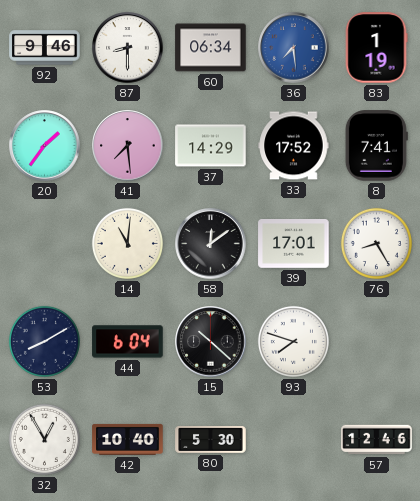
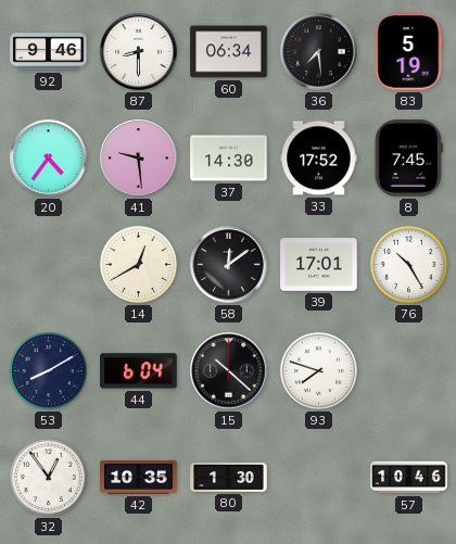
36 dial: blue -> black
83: 1:19 -> 5:19
20: 1:36 -> 4:36
41: 7:29 -> 9:29
37: 14:29 -> 14:30
8: 7:41 -> 7:45
14: 11:01 -> 12:40
76: 8:25 -> 10:25
32: 12:55 -> 12:54
42: 10:40 -> 10:35
80: 5:30 -> 1:30
57: 12:46 -> 10:46
